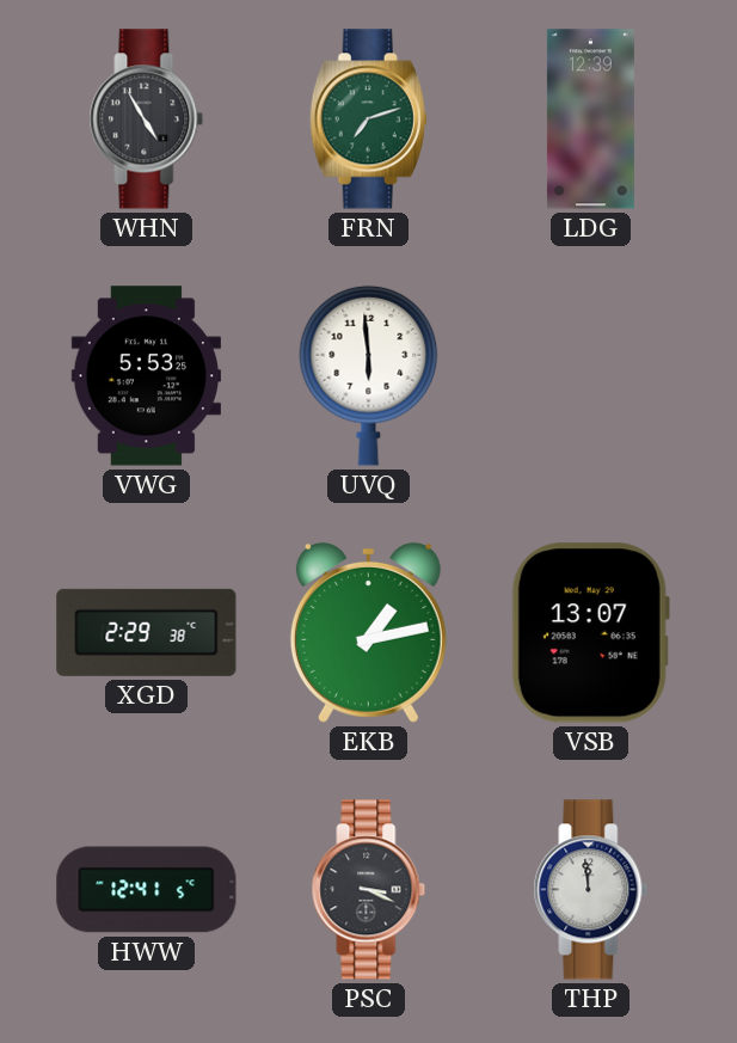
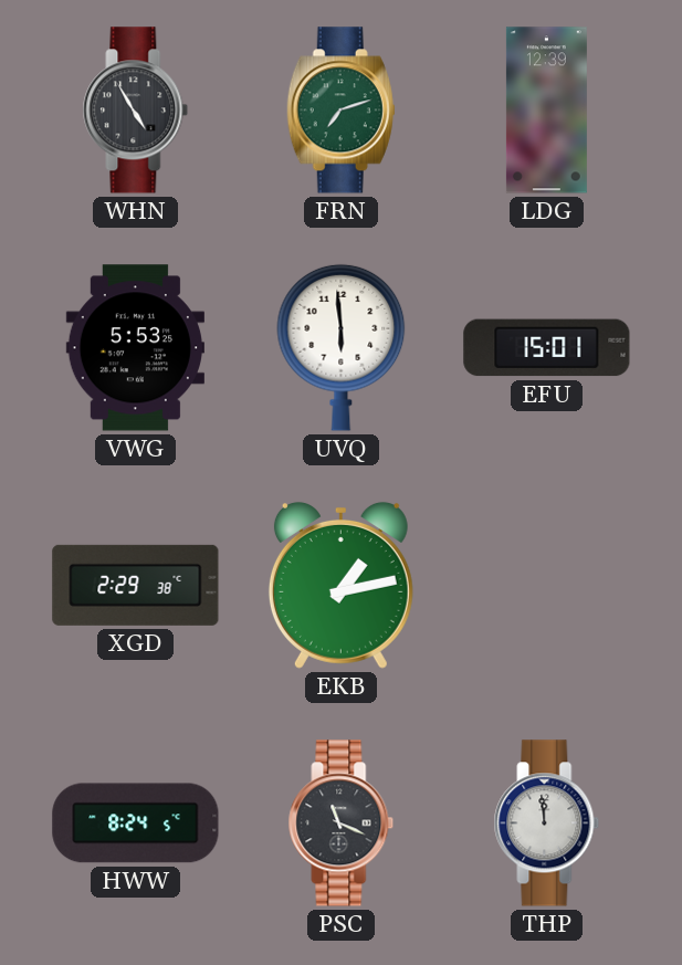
EFU: none -> 15:01
VSB: 13:07 -> none
HWW: 12:41 -> 8:24
PSC: 3:19 -> 11:19
